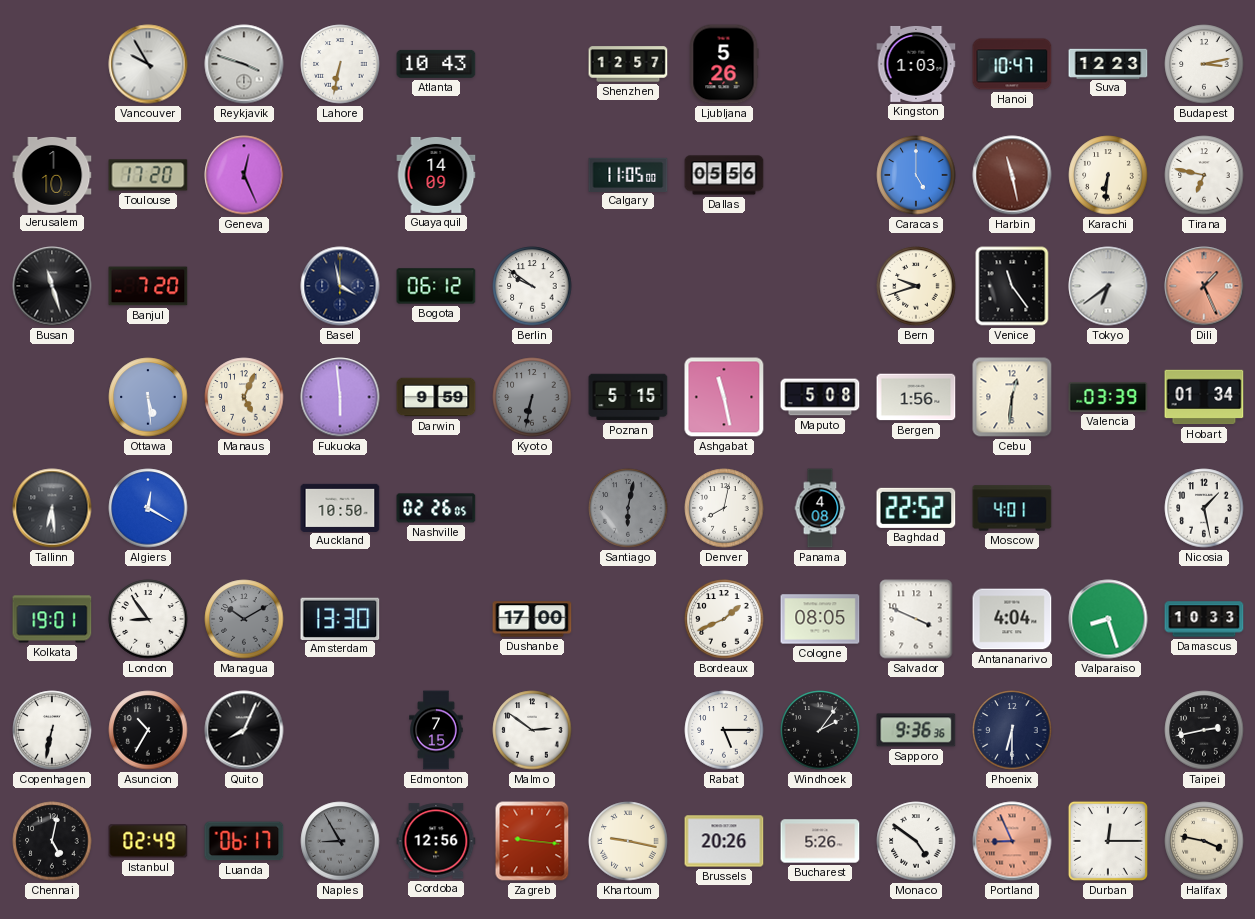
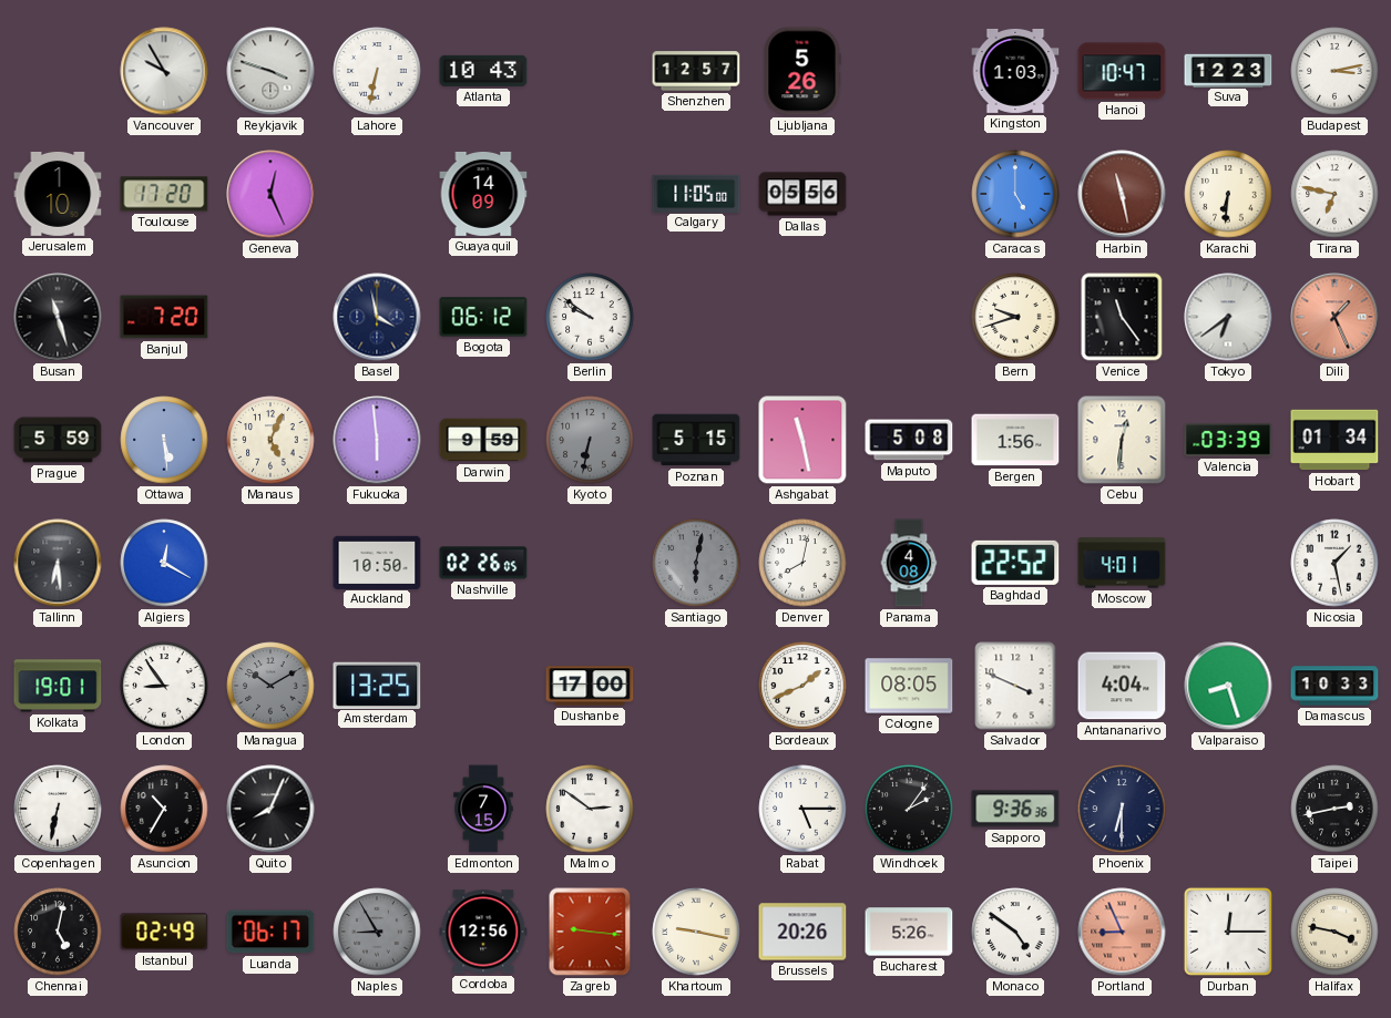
Prague: none -> 5:59
Amsterdam: 13:30 -> 13:25
